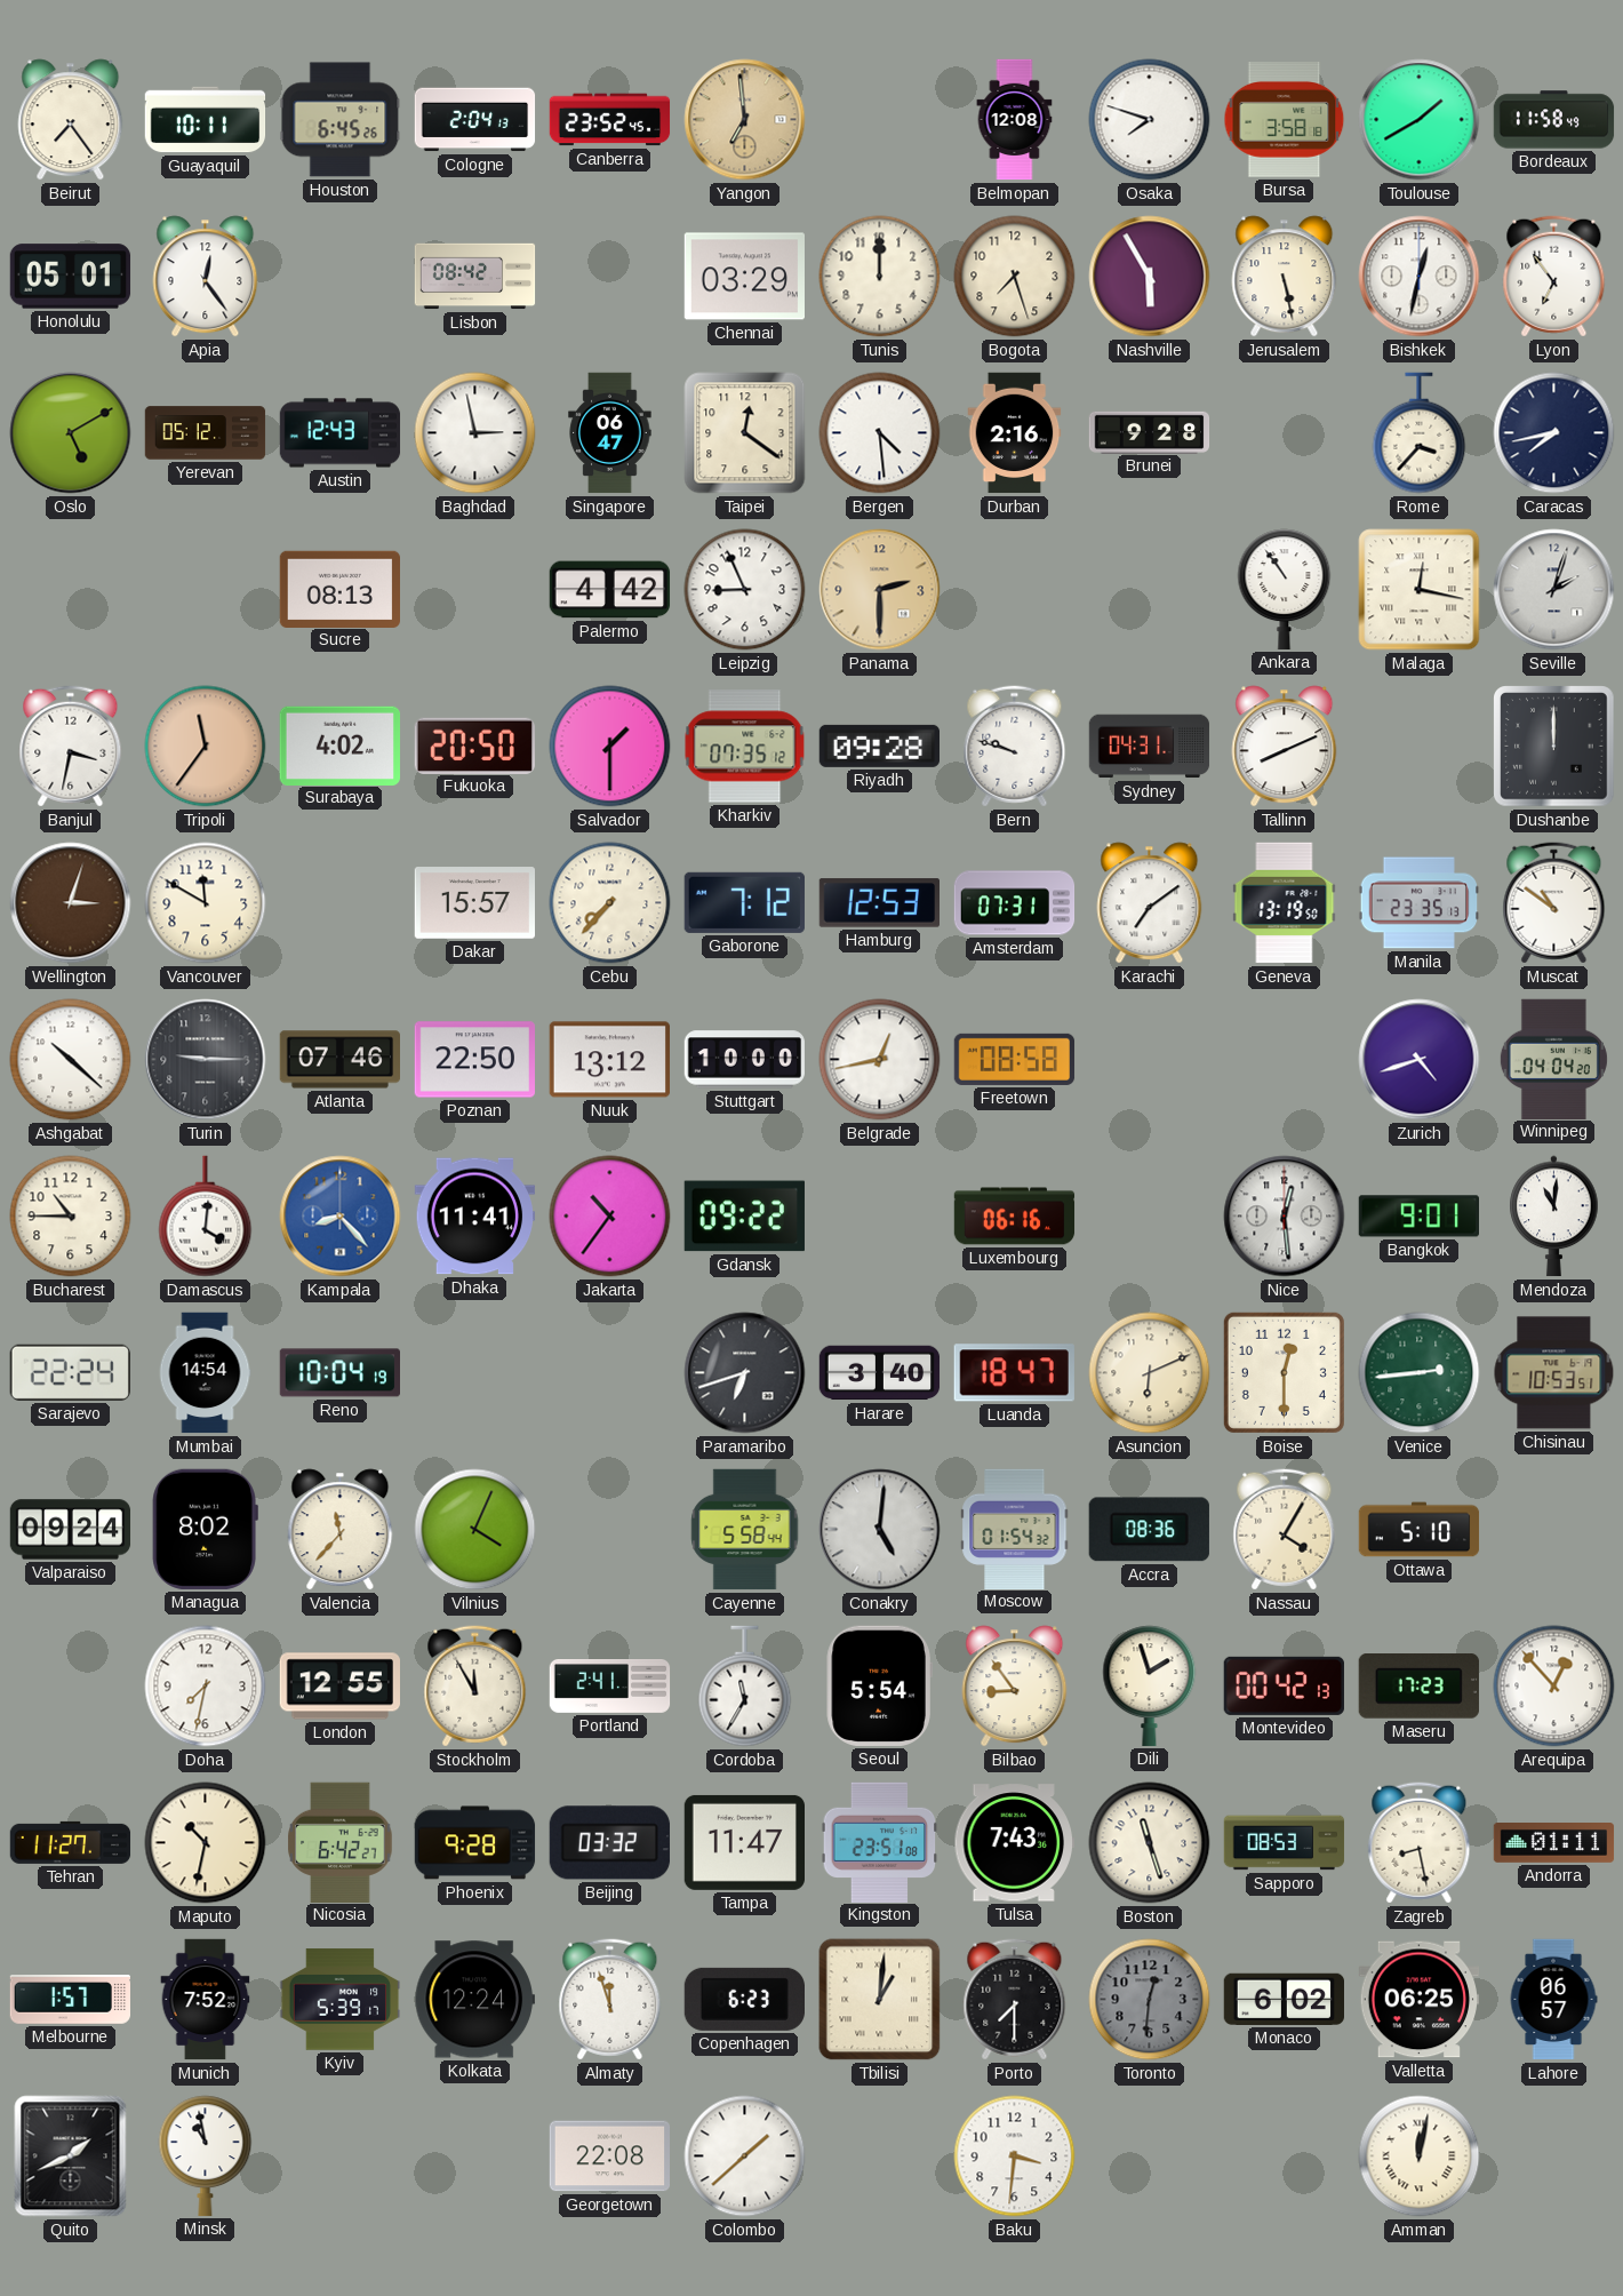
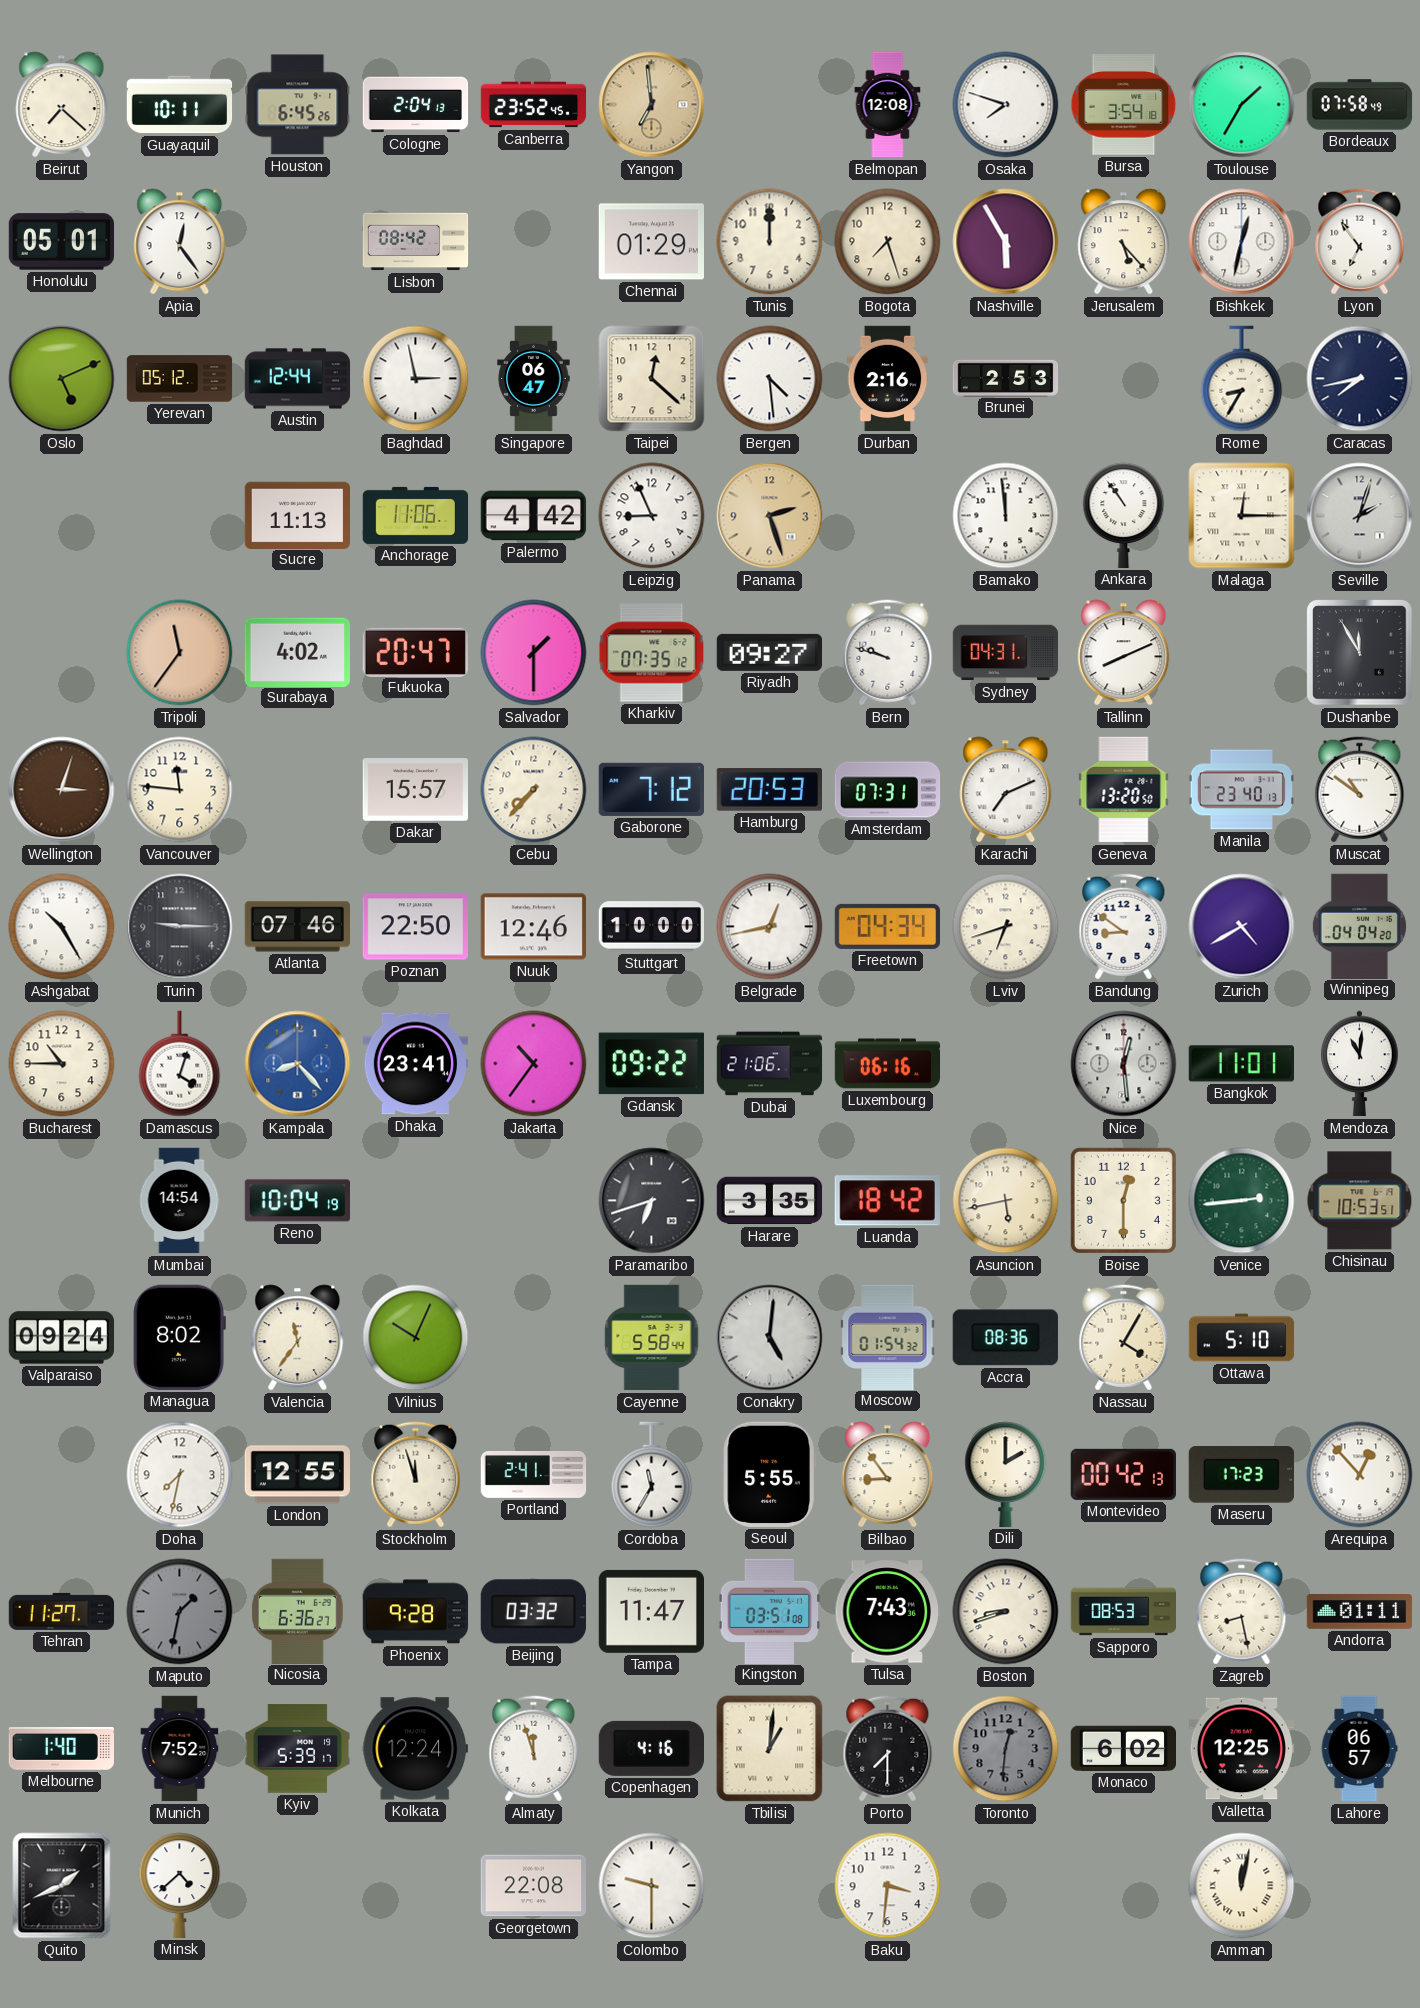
Beirut: 7:24 -> 7:22
Bursa: 3:58 -> 3:54
Toulouse: 1:40 -> 1:35
Bordeaux: 11:58 -> 07:58
Chennai: 03:29 -> 01:29
Jerusalem: 5:28 -> 5:23
Oslo: 5:10 -> 5:11
Austin: 12:43 -> 12:44
Taipei: 12:21 -> 12:22
Brunei: 9:28 -> 2:53
Rome: 3:37 -> 8:35
Sucre: 08:13 -> 11:13
Anchorage: none -> 11:06
Panama: 2:30 -> 2:27
Bamako: none -> 11:59
Malaga: 12:17 -> 12:15
Banjul: 3:32 -> none
Fukuoka: 20:50 -> 20:47
Riyadh: 09:28 -> 09:27
Dushanbe: 12:00 -> 11:55
Vancouver: 11:50 -> 11:46
Hamburg: 12:53 -> 20:53
Karachi: 7:09 -> 7:11
Geneva: 13:19 -> 13:20
Manila: 23:35 -> 23:40
Ashgabat: 10:22 -> 10:25
Nuuk: 13:12 -> 12:46
Freetown: 08:58 -> 04:34
Lviv: none -> 6:42
Bandung: none -> 8:51
Zurich: 4:42 -> 4:40
Damascus: 4:01 -> 4:03
Dhaka: 11:41 -> 23:41
Dubai: none -> 21:06
Bangkok: 9:01 -> 11:01
Sarajevo: 22:24 -> none
Harare: 3:40 -> 3:35
Luanda: 18:47 -> 18:42
Asuncion: 6:11 -> 5:43
Valencia: 11:37 -> 11:36
Vilnius: 4:04 -> 10:04
Stockholm: 11:55 -> 11:57
Seoul: 5:54 -> 5:55
Dili: 1:57 -> 2:00
Maputo: 10:32 -> 1:32
Maputo dial: cream -> grey
Nicosia: 6:42 -> 6:36
Kingston: 23:51 -> 03:51
Boston: 11:27 -> 8:42
Melbourne: 1:57 -> 1:40
Copenhagen: 6:23 -> 4:16
Valletta: 06:25 -> 12:25
Minsk: 10:58 -> 4:38
Colombo: 1:38 -> 9:30
